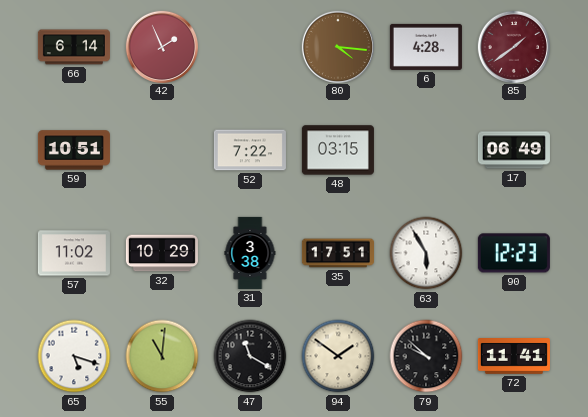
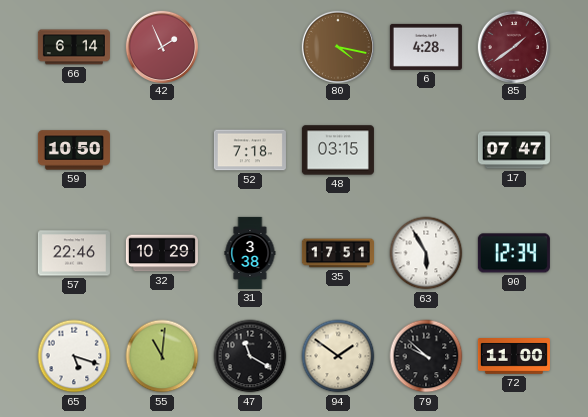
80: 4:16 -> 4:17
59: 10:51 -> 10:50
52: 7:22 -> 7:18
17: 06:49 -> 07:47
57: 11:02 -> 22:46
90: 12:23 -> 12:34
72: 11:41 -> 11:00
